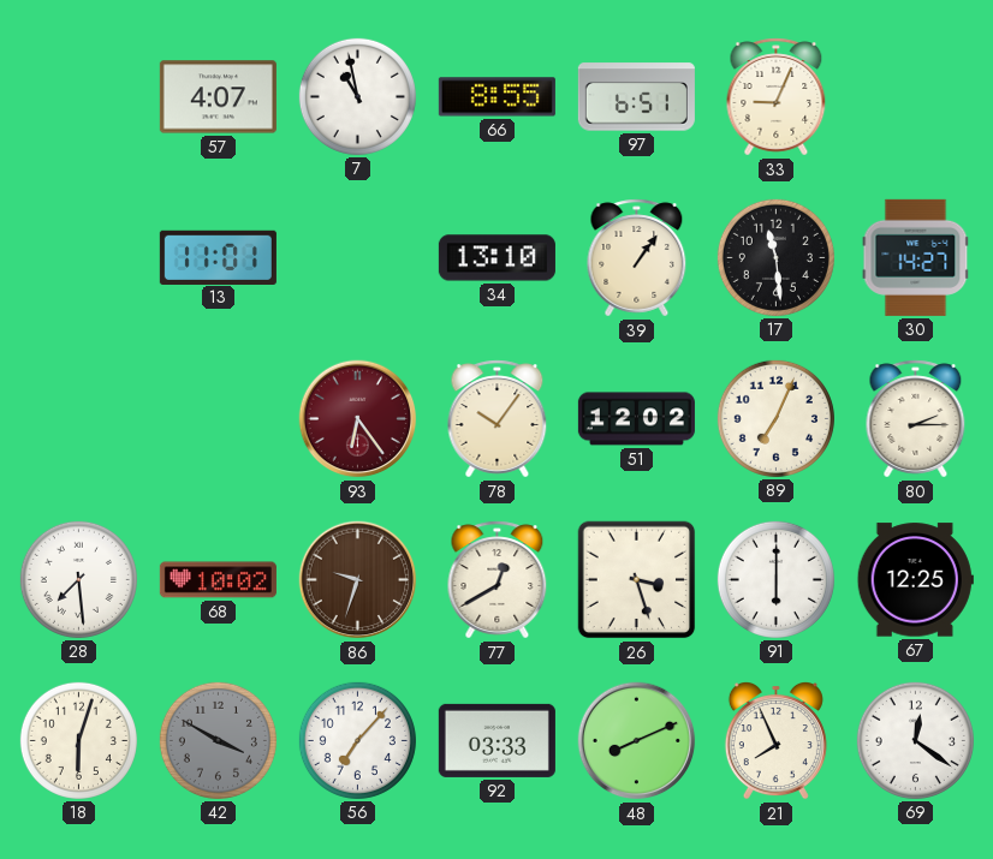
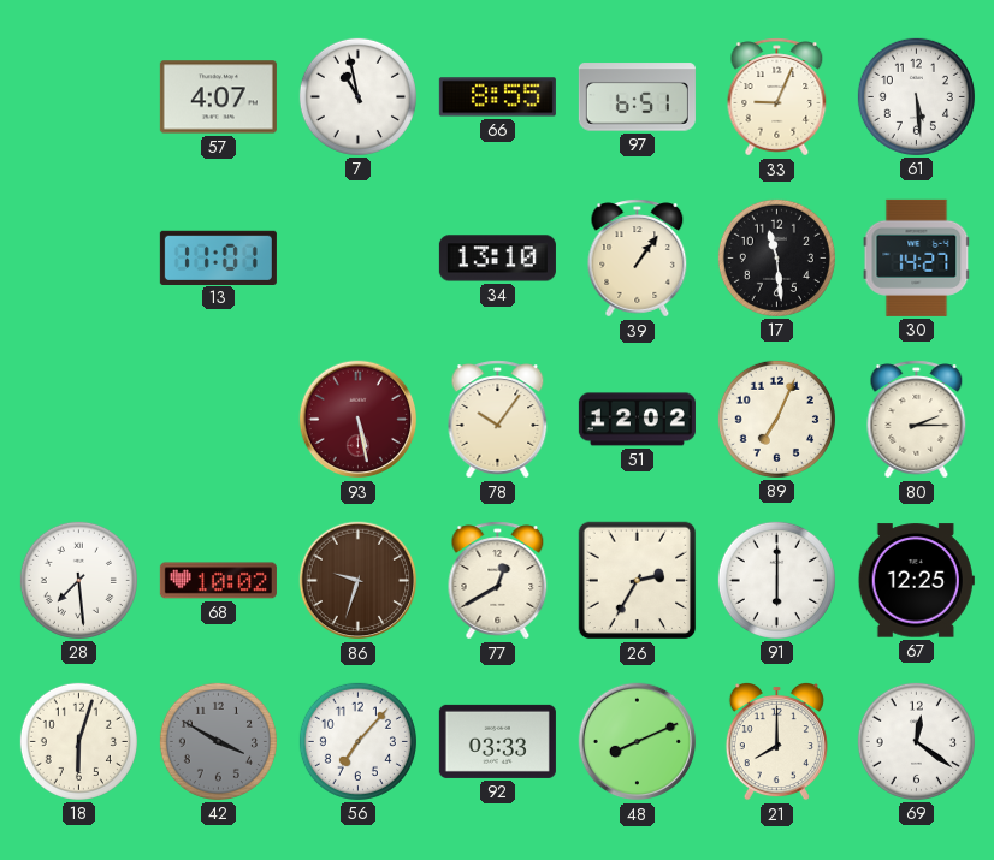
61: none -> 5:29
93: 6:24 -> 5:28
26: 3:27 -> 2:35
21: 7:56 -> 8:00
